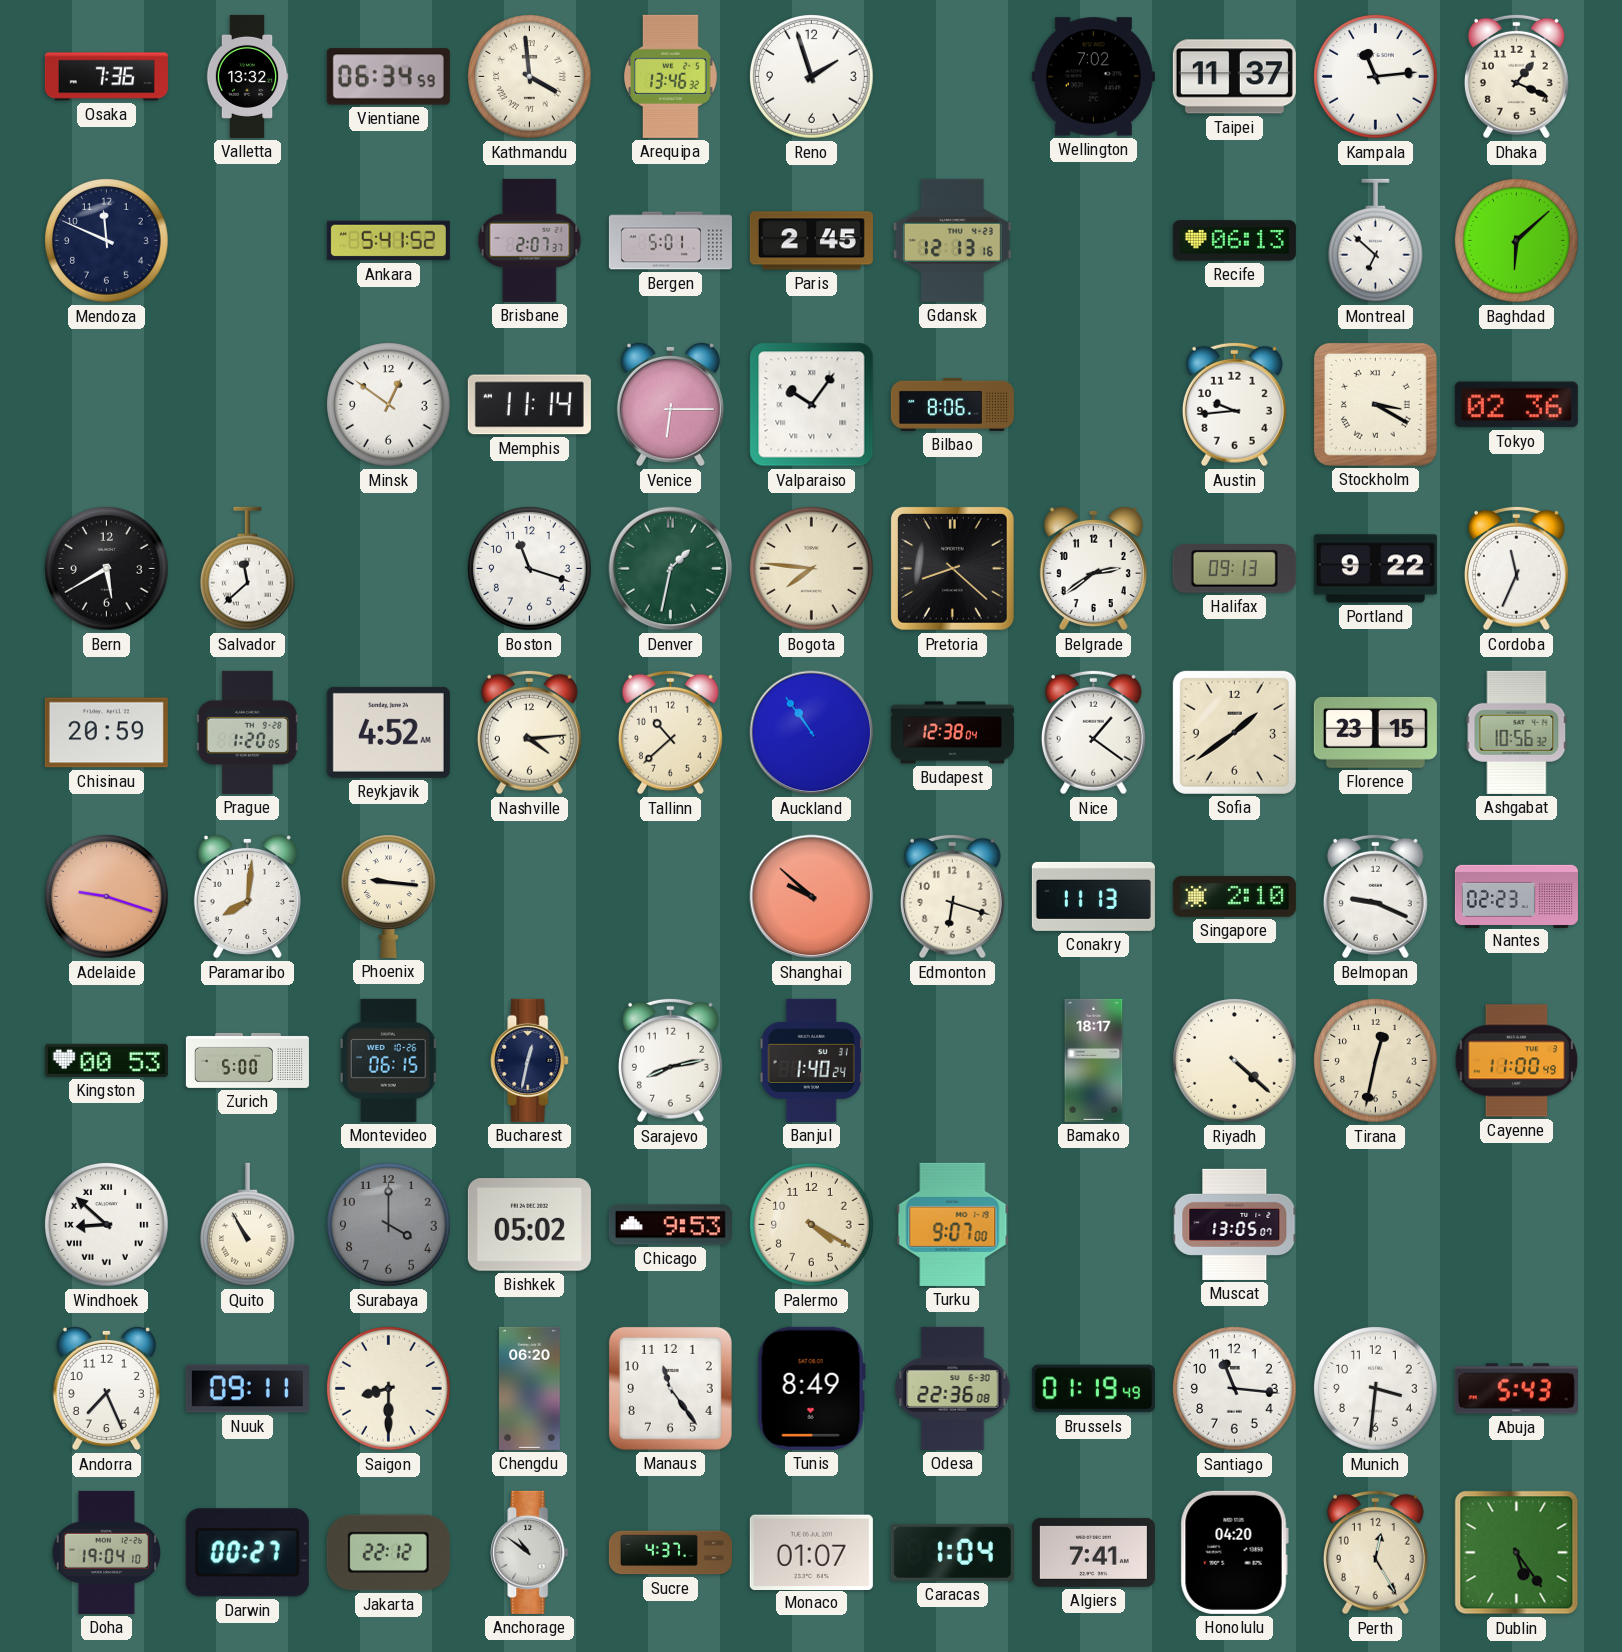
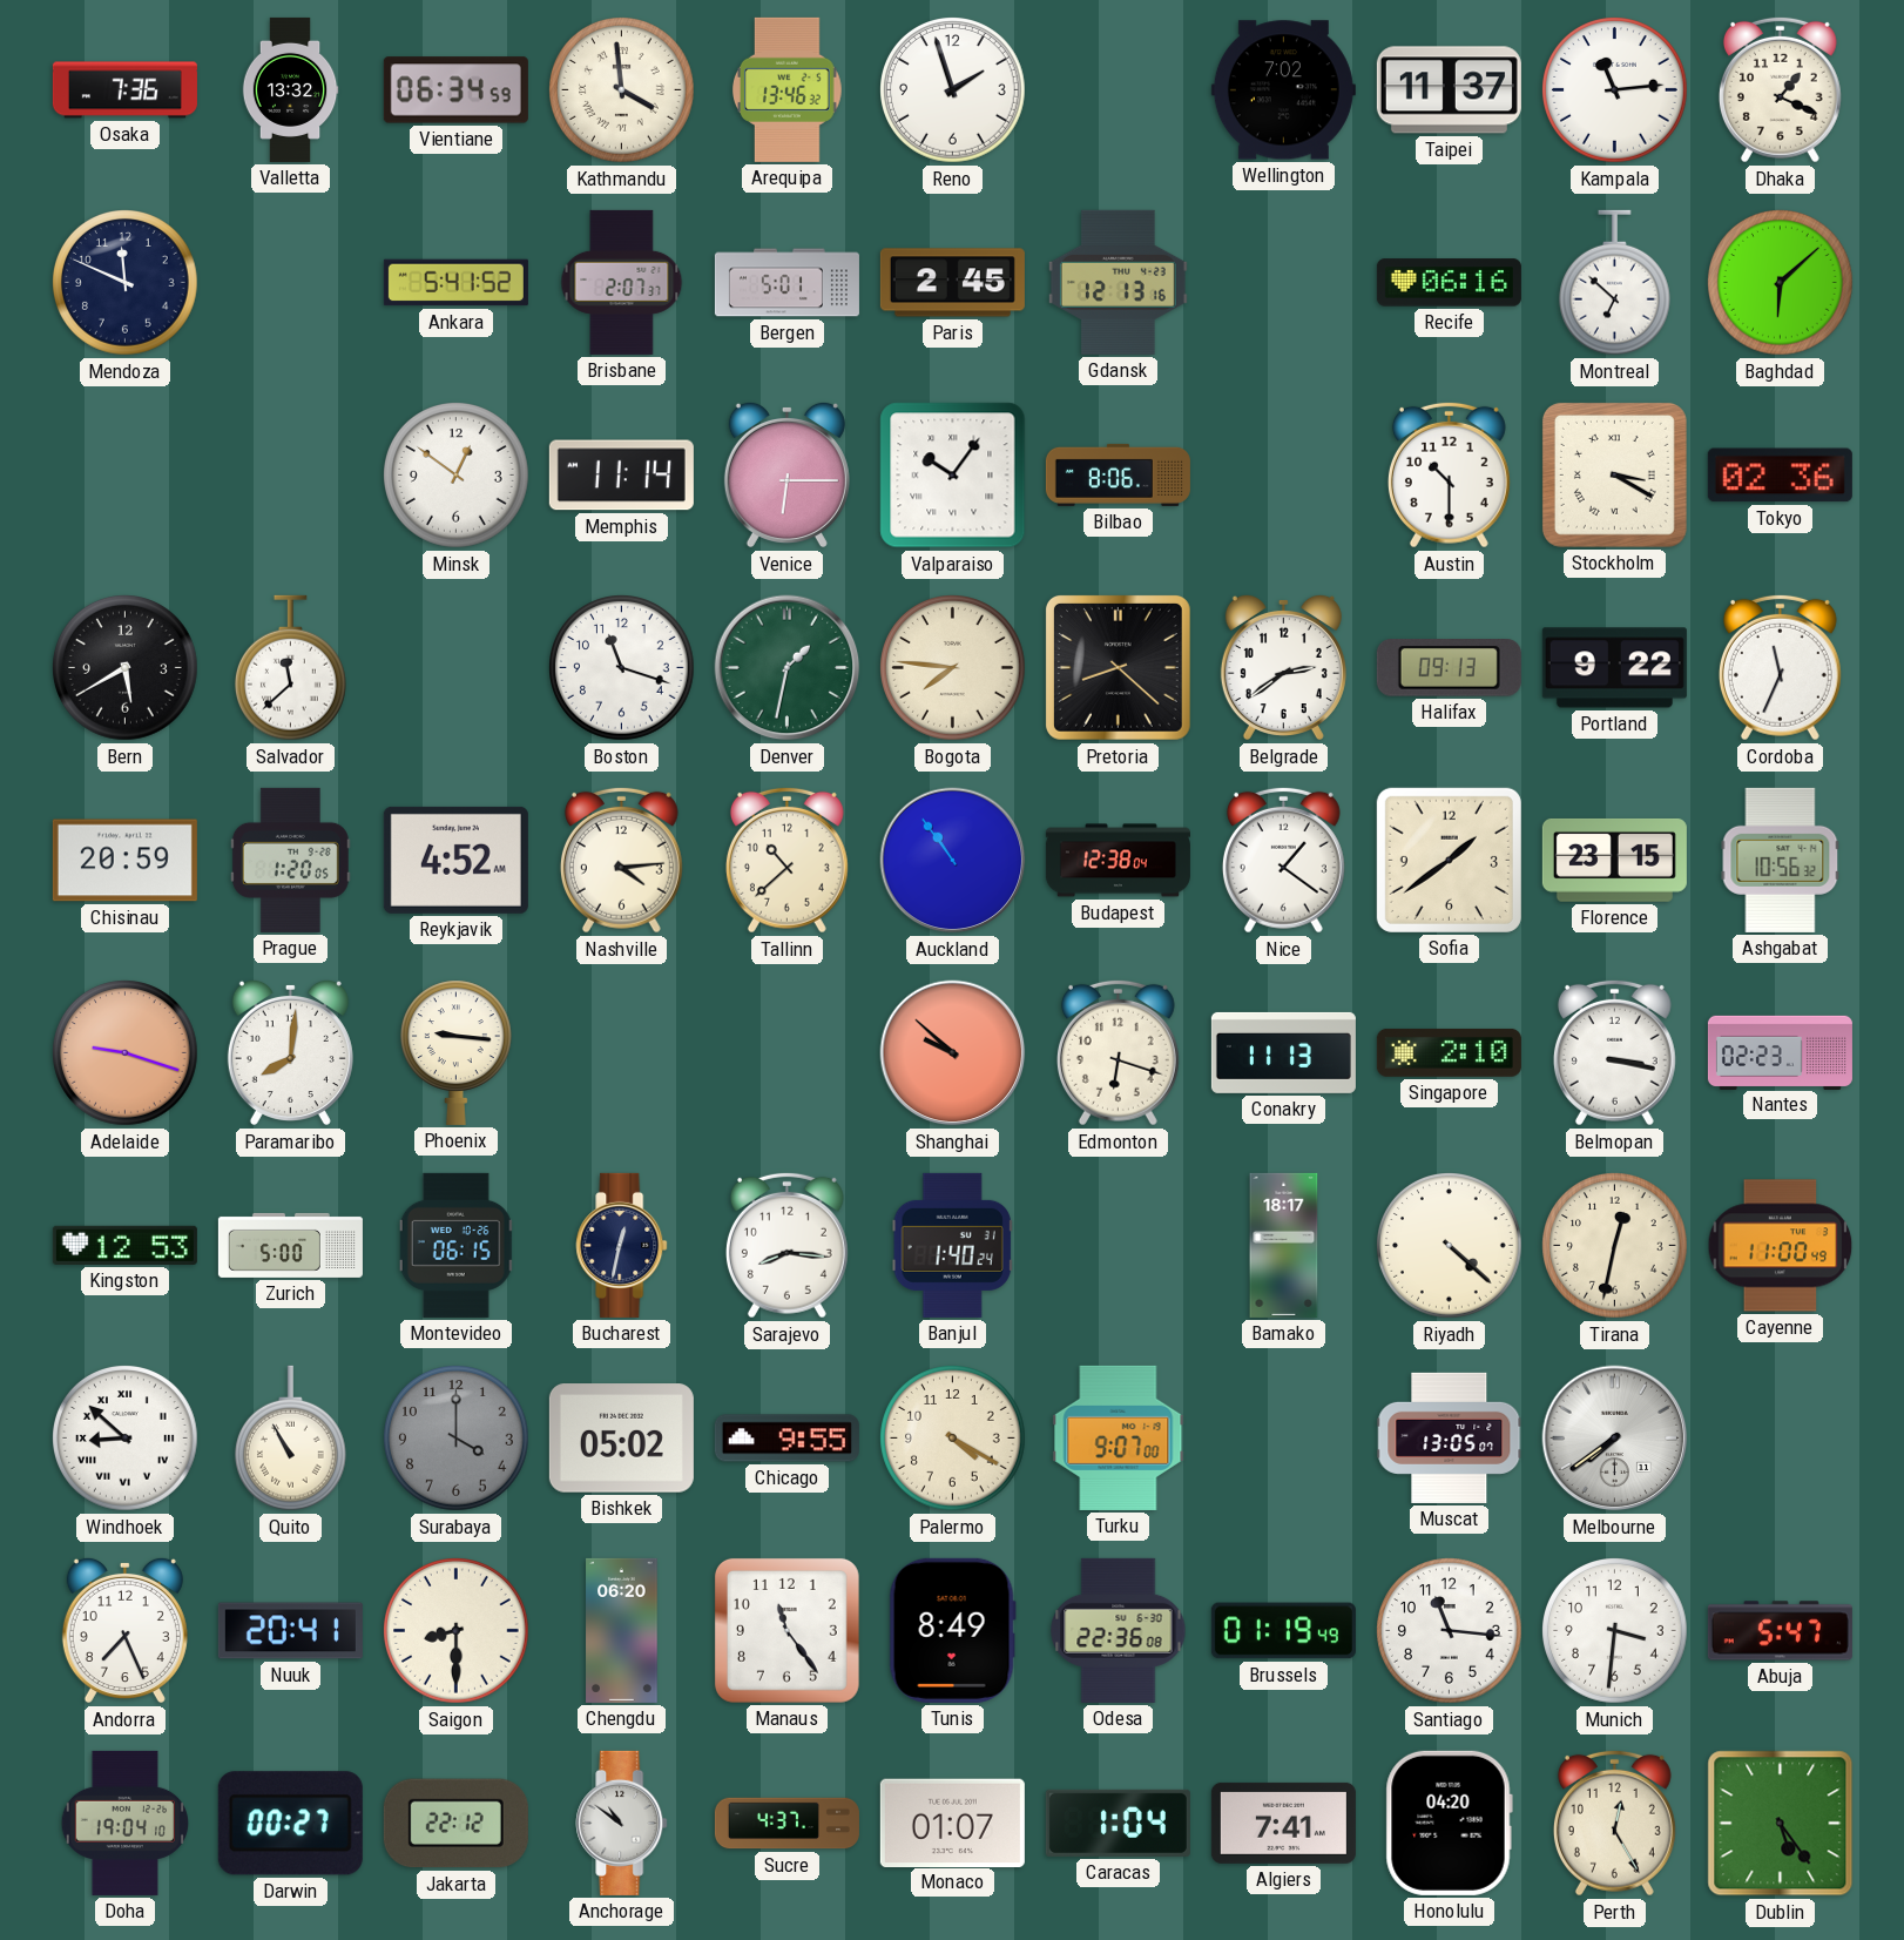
Recife: 06:13 -> 06:16
Austin: 9:44 -> 10:30
Belmopan: 9:19 -> 3:17
Kingston: 00:53 -> 12:53
Sarajevo: 8:13 -> 8:16
Chicago: 9:53 -> 9:55
Melbourne: none -> 7:39
Nuuk: 09:11 -> 20:41
Abuja: 5:43 -> 5:47
